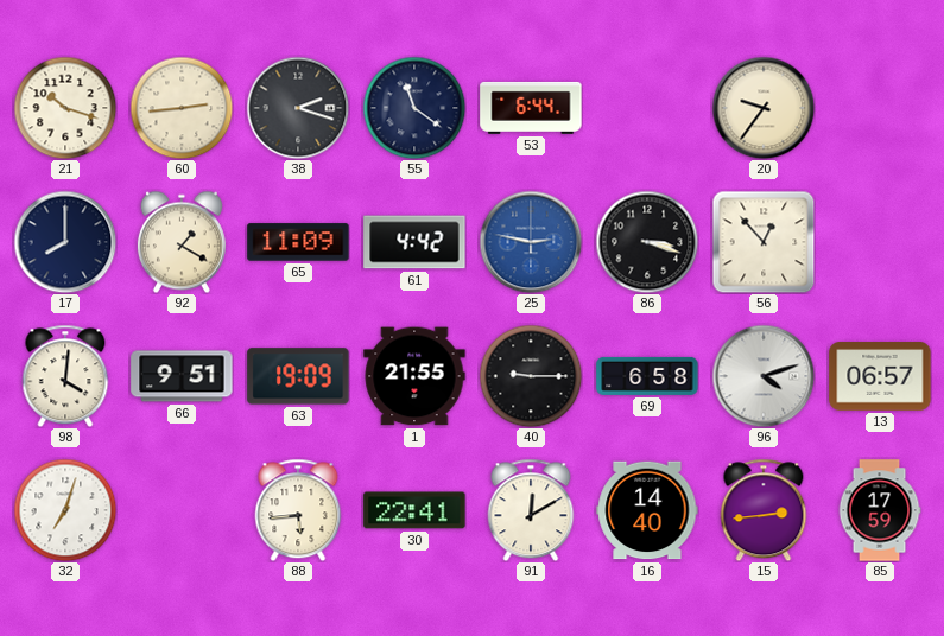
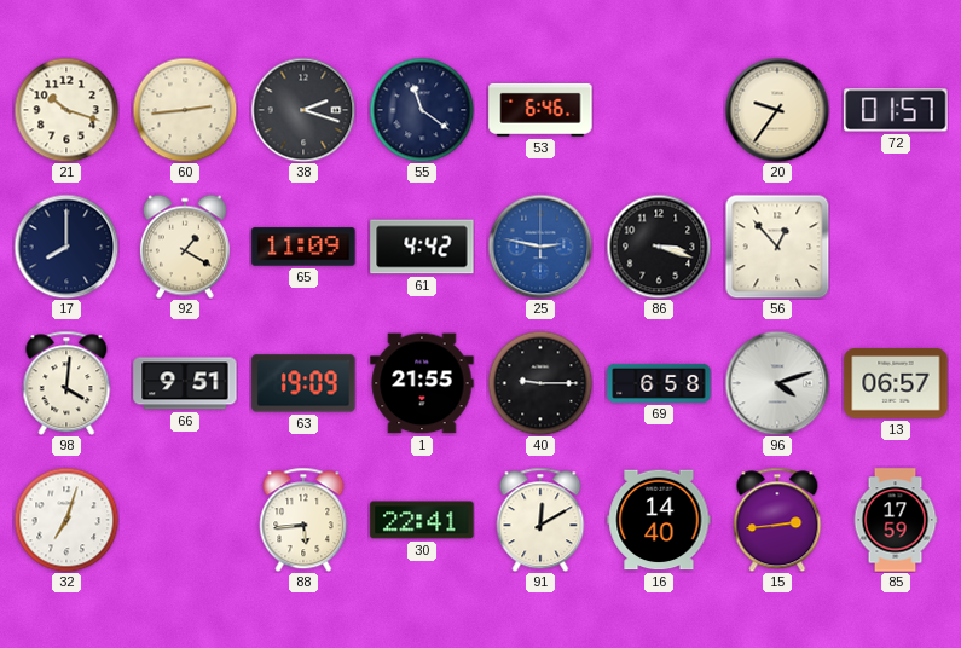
53: 6:44 -> 6:46
72: none -> 01:57
